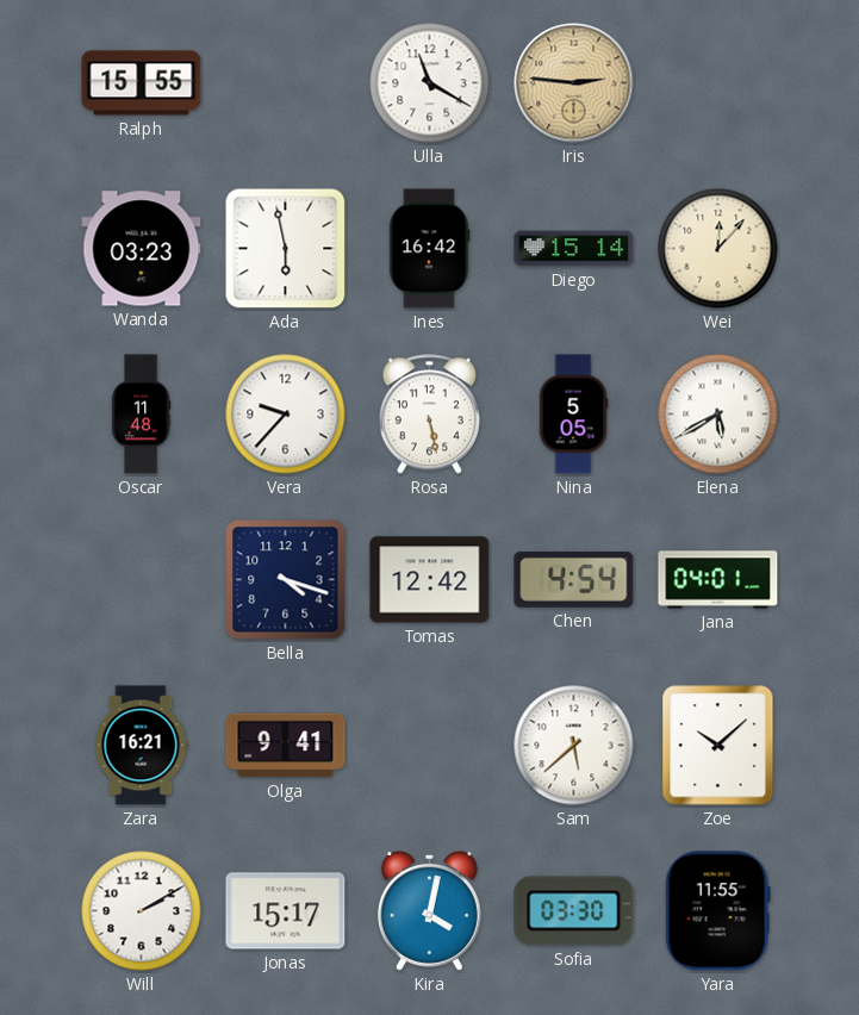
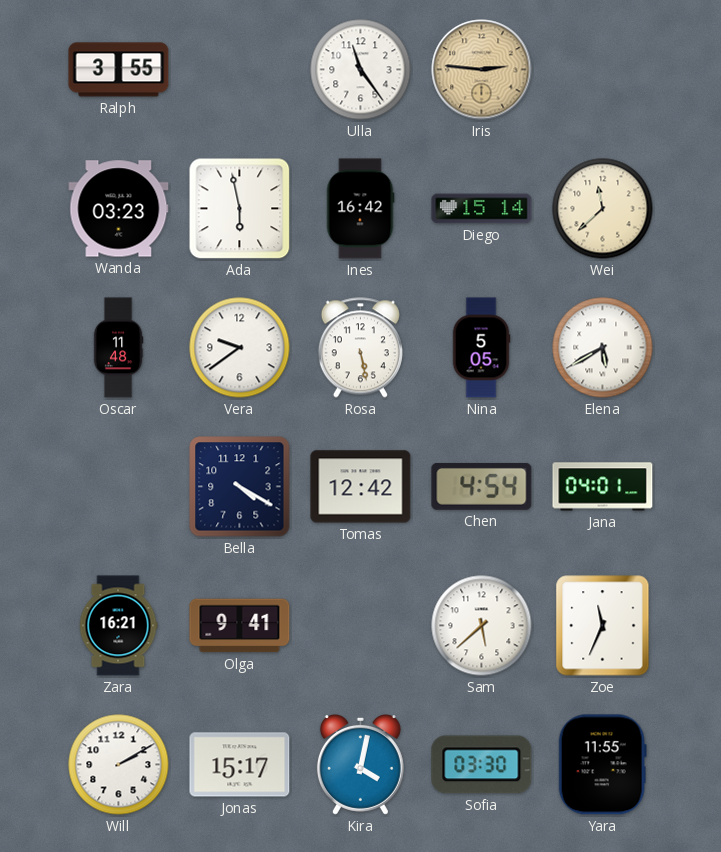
Ralph: 15:55 -> 3:55
Ulla: 11:20 -> 11:24
Wei: 12:07 -> 11:38
Vera: 9:37 -> 9:39
Bella: 4:18 -> 4:20
Zoe: 10:08 -> 11:34
